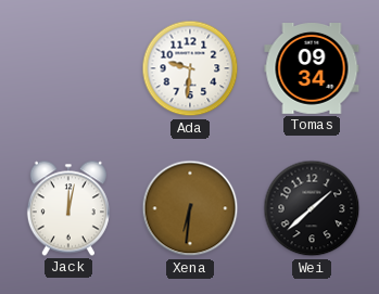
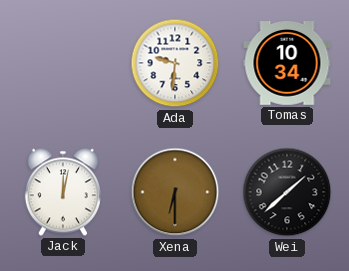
Tomas: 09:34 -> 10:34
Xena: 6:31 -> 6:30
